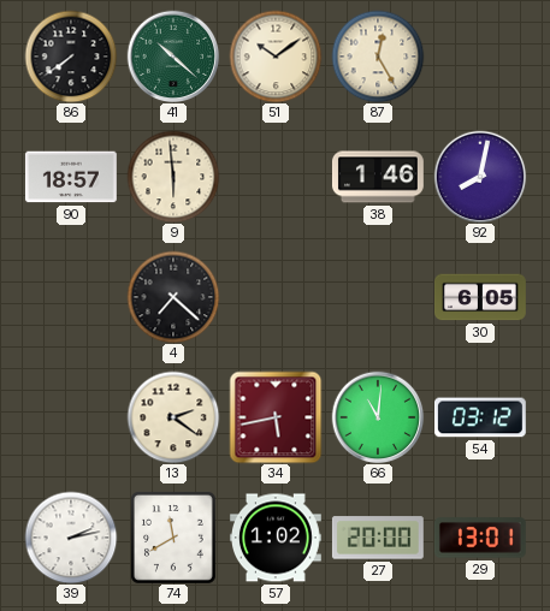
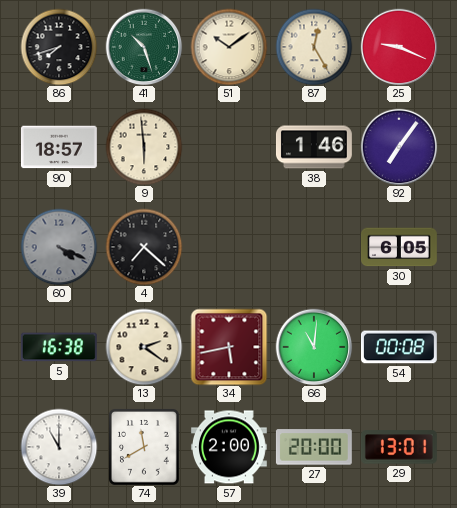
86: 7:39 -> 7:42
41: 10:22 -> 10:27
25: none -> 9:19
92: 8:02 -> 7:06
60: none -> 4:19
5: none -> 16:38
54: 03:12 -> 00:08
39: 2:13 -> 11:00
57: 1:02 -> 2:00
